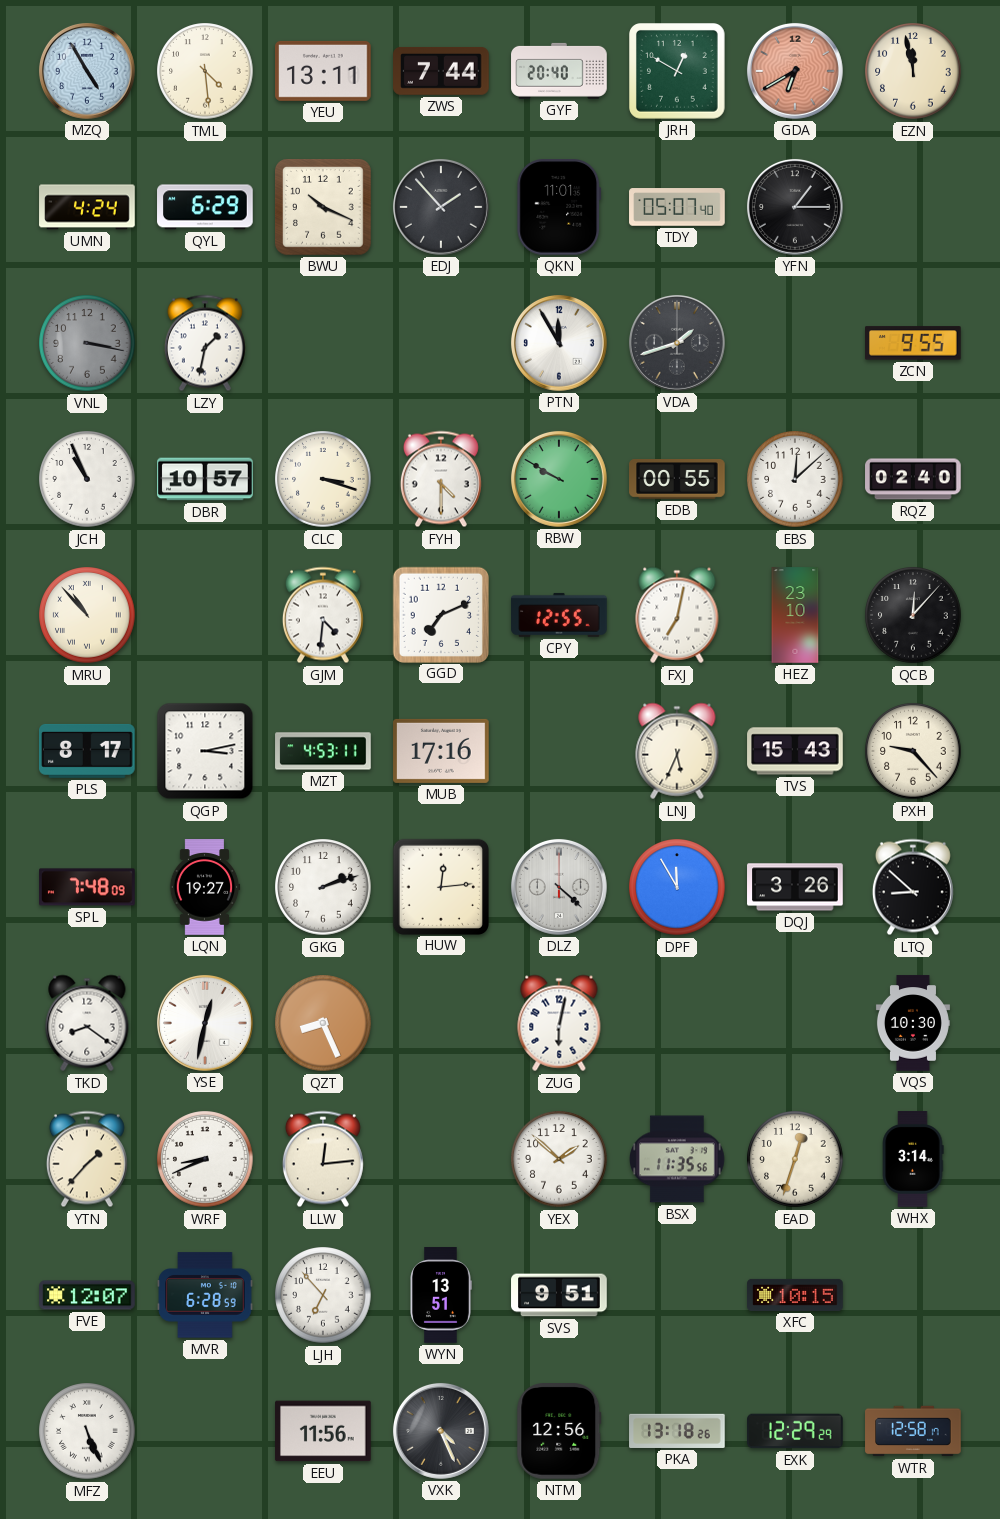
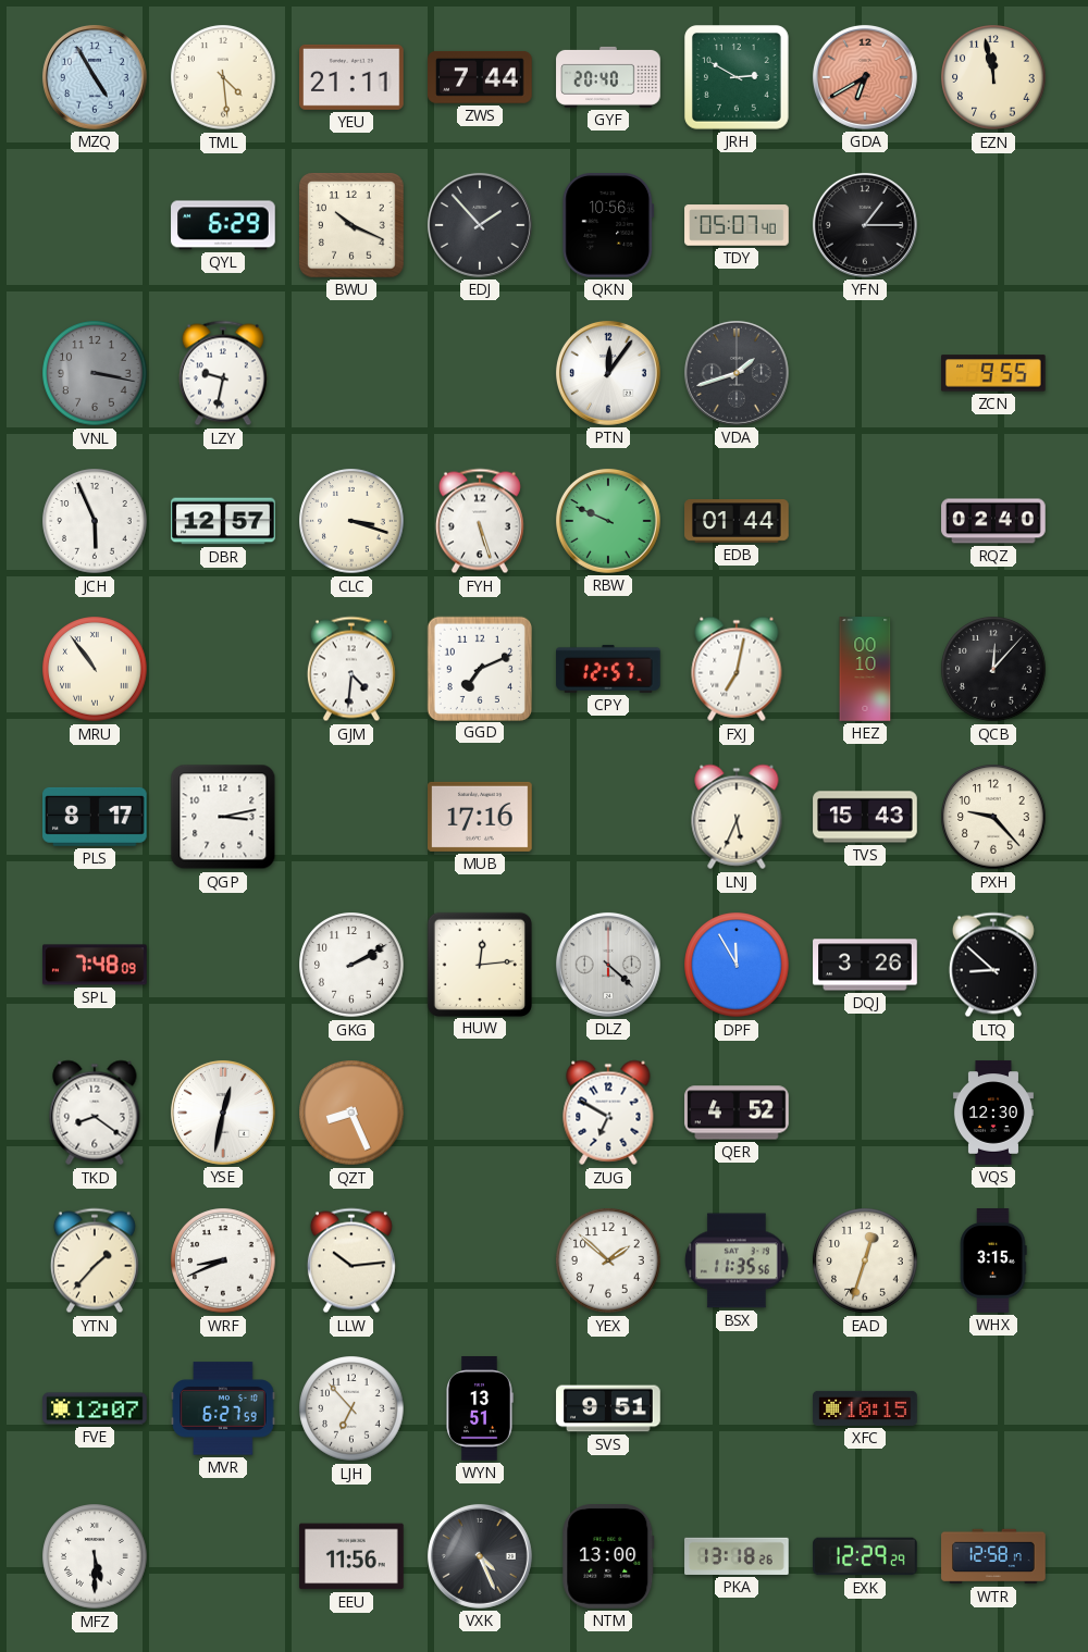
YEU: 13:11 -> 21:11
JRH: 12:50 -> 2:50
UMN: 4:24 -> none
QKN: 11:01 -> 10:56
LZY: 1:32 -> 9:32
PTN: 11:55 -> 12:06
JCH: 10:56 -> 5:56
DBR: 10:57 -> 12:57
FYH: 4:30 -> 5:27
RBW: 9:50 -> 9:49
EDB: 00:55 -> 01:44
EBS: 12:08 -> none
MRU: 10:53 -> 10:54
CPY: 12:55 -> 12:57
HEZ: 23:10 -> 00:10
MZT: 4:53 -> none
LQN: 19:27 -> none
GKG: 2:12 -> 2:10
ZUG: 6:02 -> 6:50
QER: none -> 4:52
VQS: 10:30 -> 12:30
LLW: 12:14 -> 10:14
WHX: 3:14 -> 3:15
MVR: 6:28 -> 6:27
MFZ: 5:26 -> 5:30
NTM: 12:56 -> 13:00
